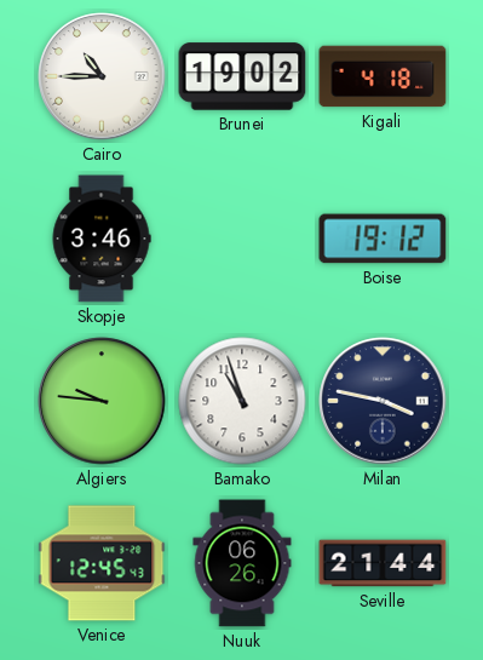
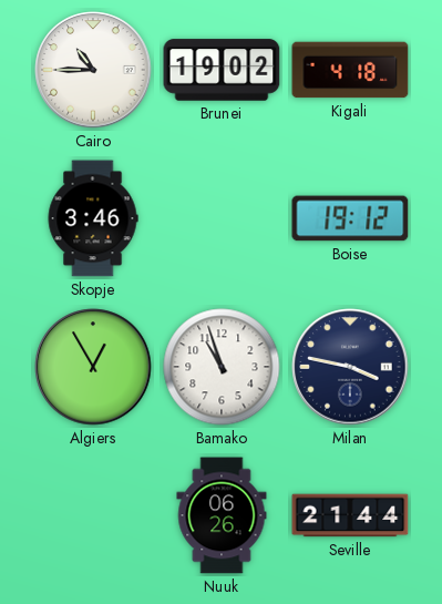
Algiers: 9:46 -> 12:55
Venice: 12:45 -> none
